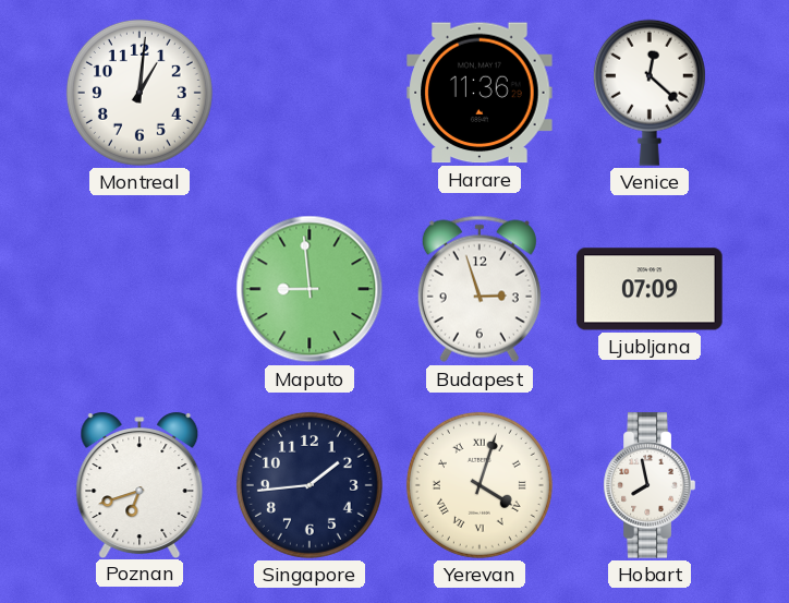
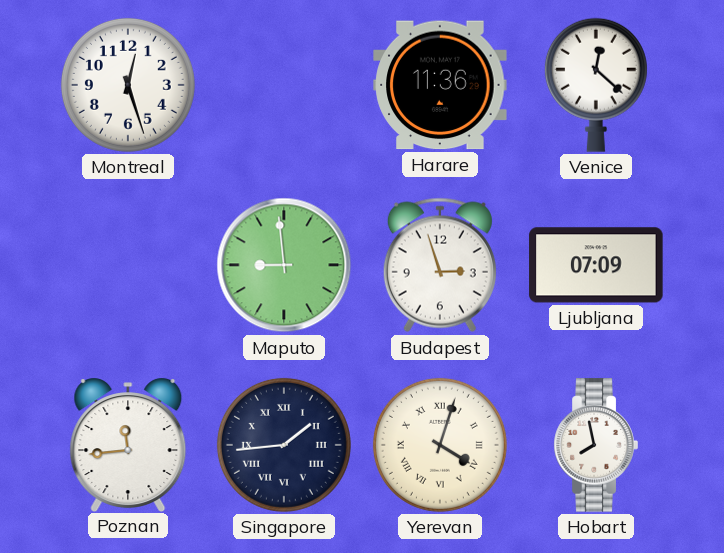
Montreal: 1:01 -> 12:27
Poznan: 6:42 -> 11:44
Singapore numerals: Arabic -> Roman
